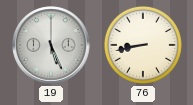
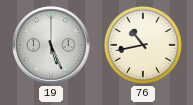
76: 8:43 -> 10:43
